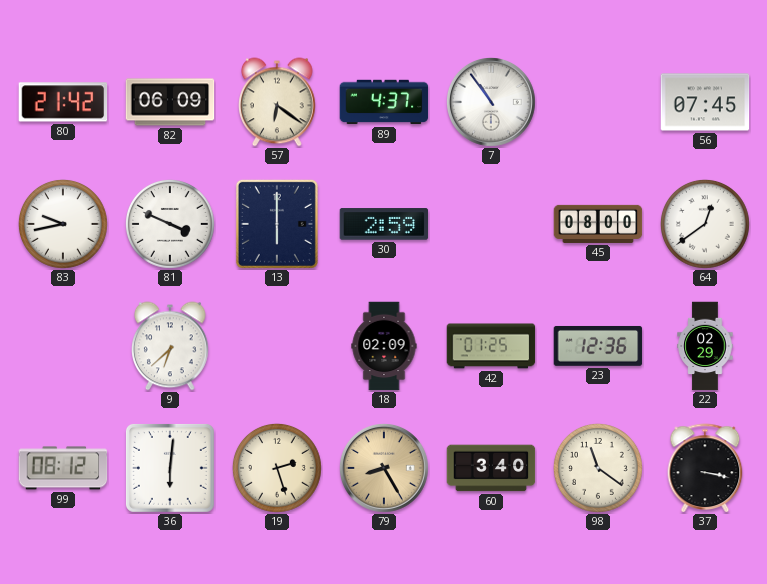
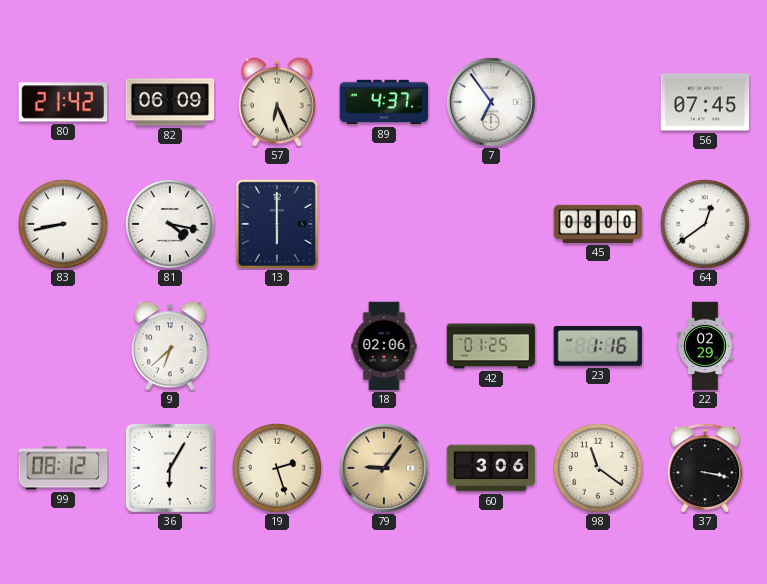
57: 6:21 -> 6:26
7: 10:54 -> 6:54
83: 9:43 -> 8:43
81: 3:49 -> 4:17
30: 2:59 -> none
18: 02:09 -> 02:06
23: 12:36 -> 1:16
36: 6:01 -> 6:05
79: 8:25 -> 9:06
60: 3:40 -> 3:06
